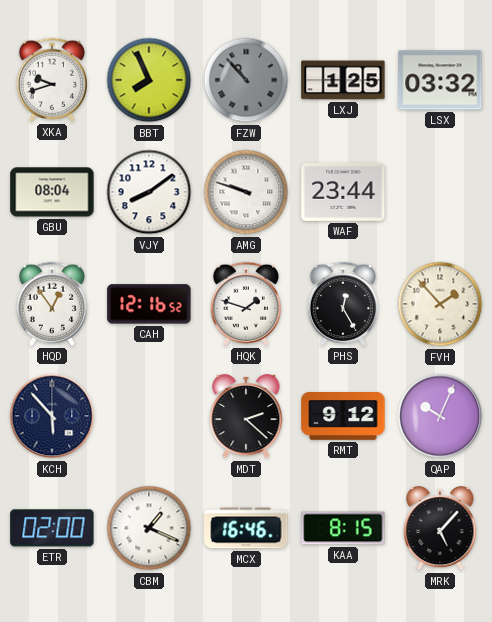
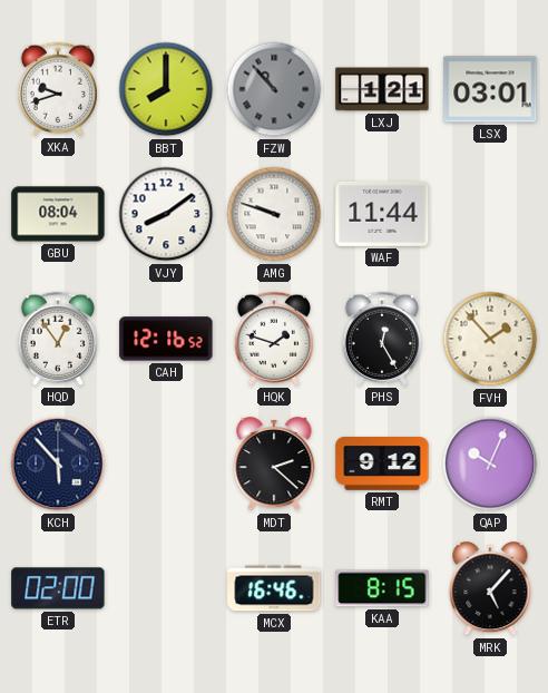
BBT: 7:56 -> 8:00
LXJ: 1:25 -> 1:21
LSX: 03:32 -> 03:01
WAF: 23:44 -> 11:44
CBM: 1:19 -> none
